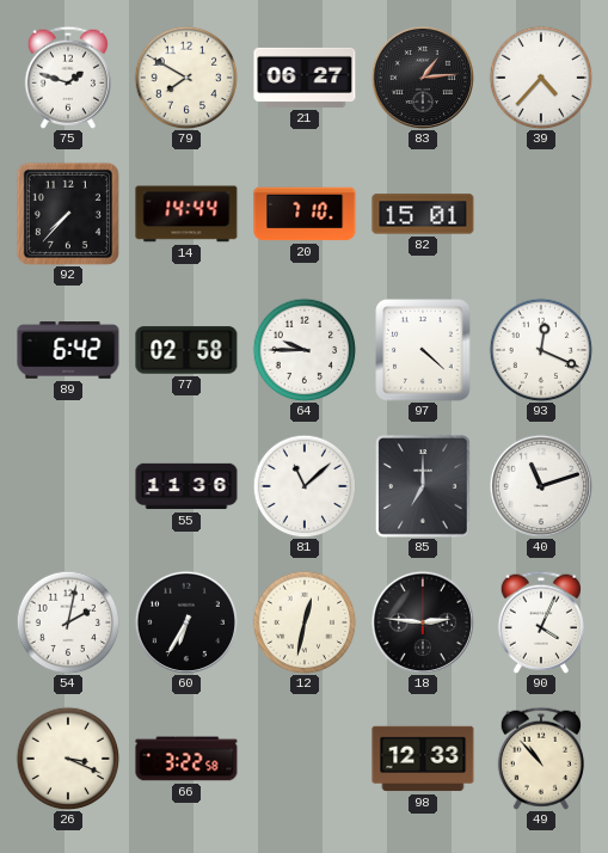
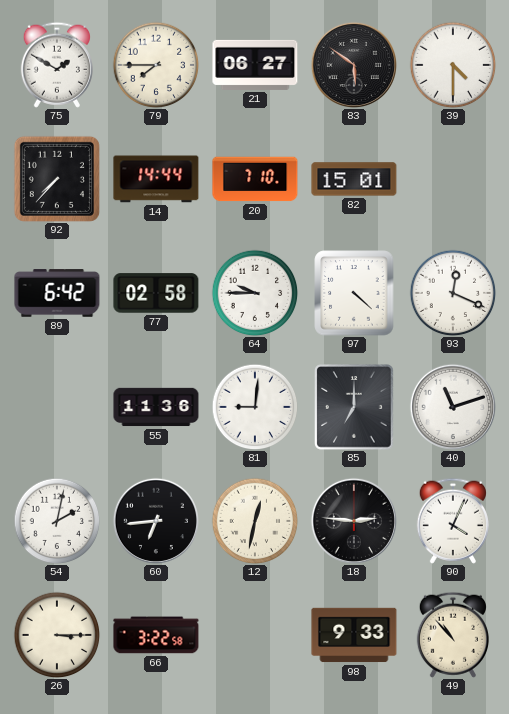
75: 1:48 -> 1:50
79: 7:50 -> 7:45
83: 1:14 -> 5:51
39: 4:37 -> 4:30
81: 11:08 -> 9:01
60: 6:35 -> 6:44
26: 3:19 -> 3:15
98: 12:33 -> 9:33
